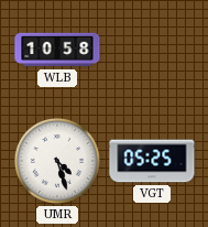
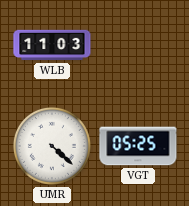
WLB: 10:58 -> 11:03
UMR: 4:27 -> 4:22
